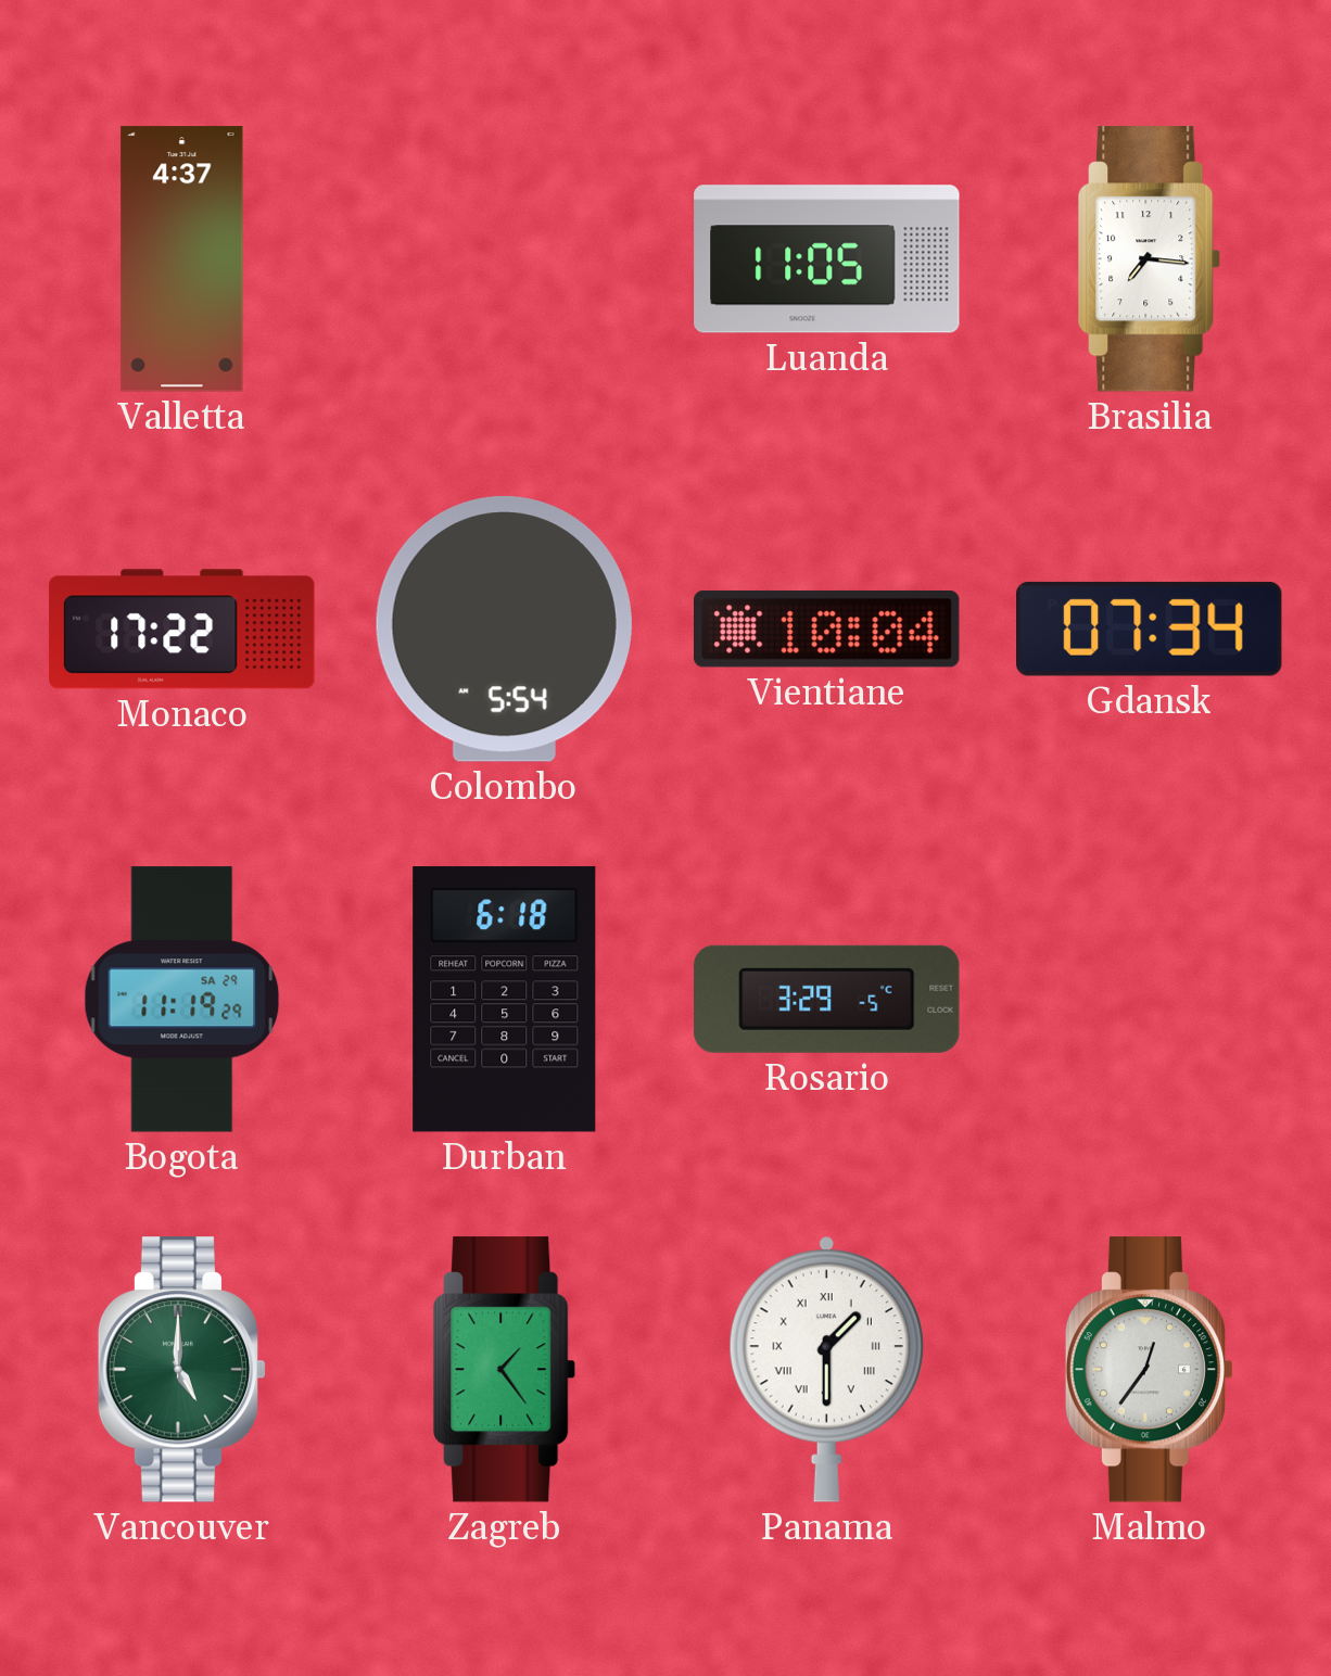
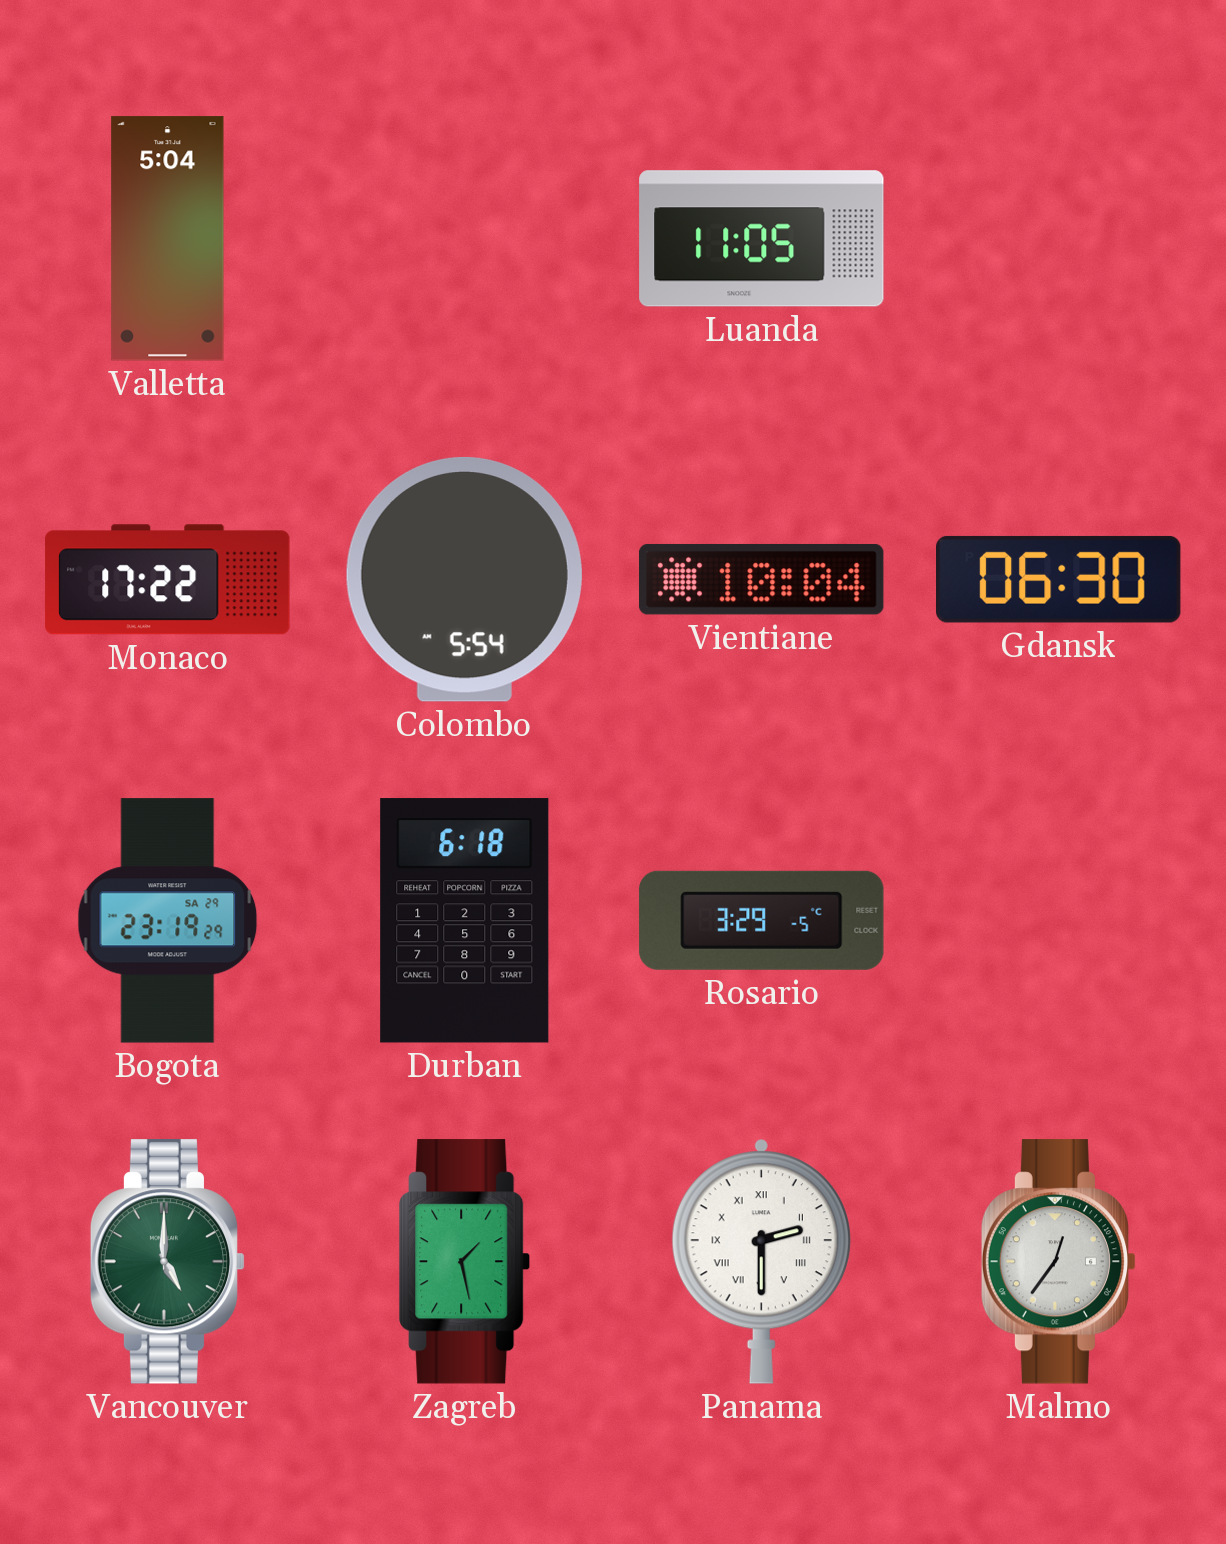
Valletta: 4:37 -> 5:04
Brasilia: 7:16 -> none
Gdansk: 07:34 -> 06:30
Bogota: 11:19 -> 23:19
Zagreb: 1:24 -> 1:28
Panama: 1:30 -> 2:30
